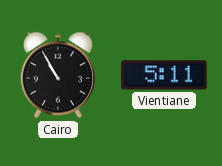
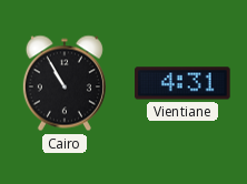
Vientiane: 5:11 -> 4:31
